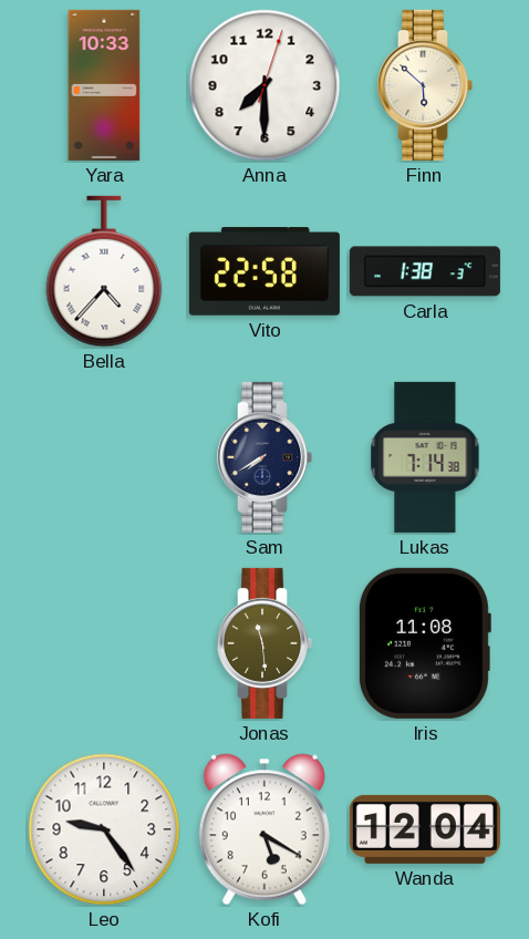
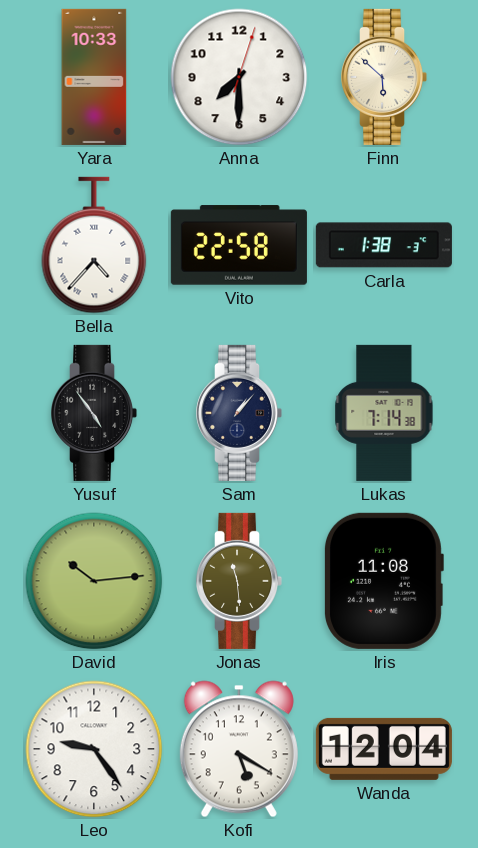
Yusuf: none -> 4:54
Sam: 7:40 -> 1:07
David: none -> 10:14
